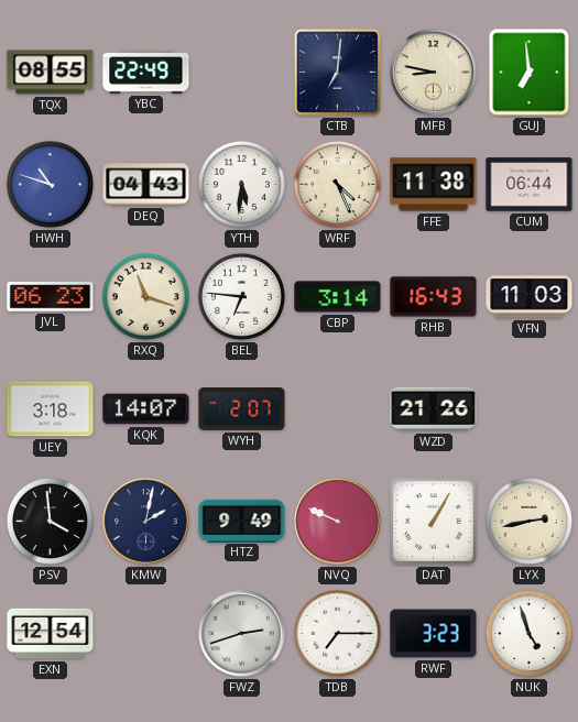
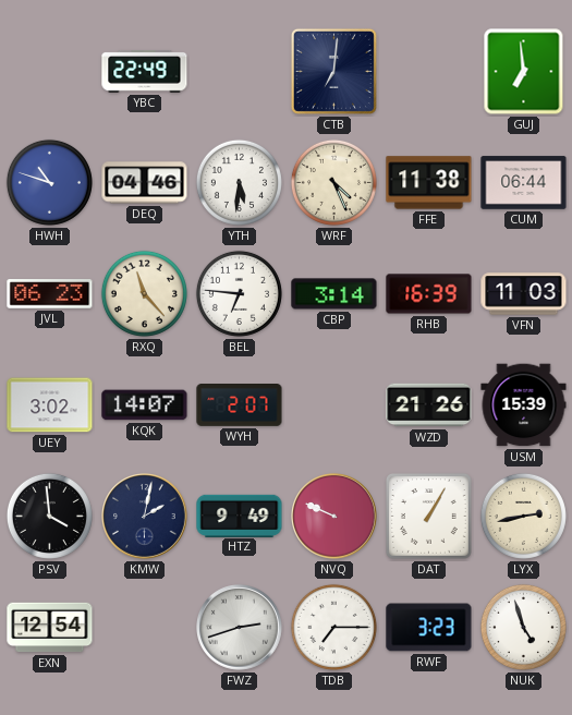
TQX: 08:55 -> none
MFB: 8:47 -> none
DEQ: 04:43 -> 04:46
RXQ: 11:18 -> 11:23
RHB: 16:43 -> 16:39
UEY: 3:18 -> 3:02
USM: none -> 15:39
